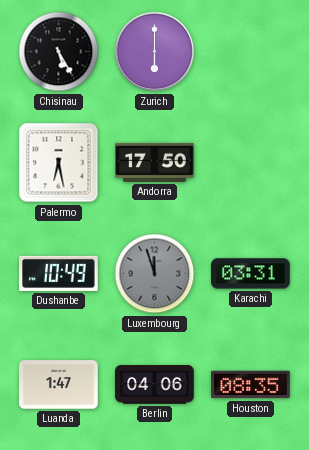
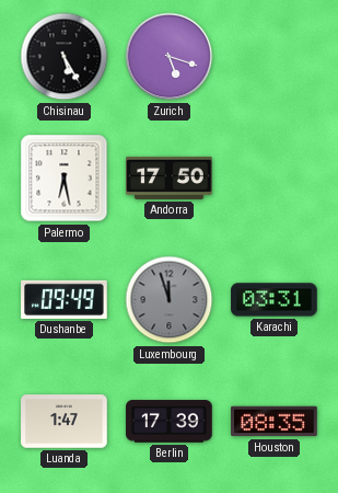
Zurich: 6:00 -> 5:18
Dushanbe: 10:49 -> 09:49
Berlin: 04:06 -> 17:39
